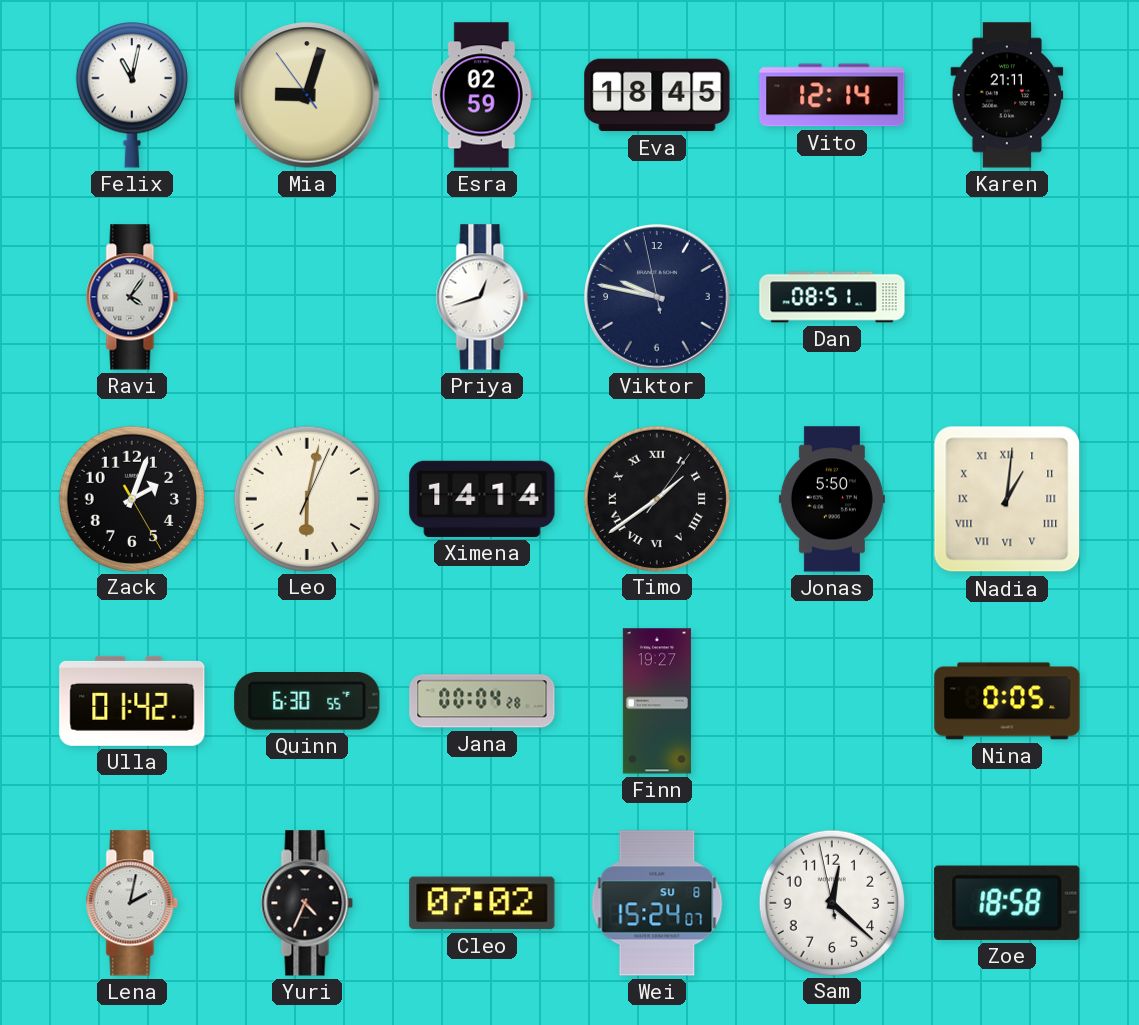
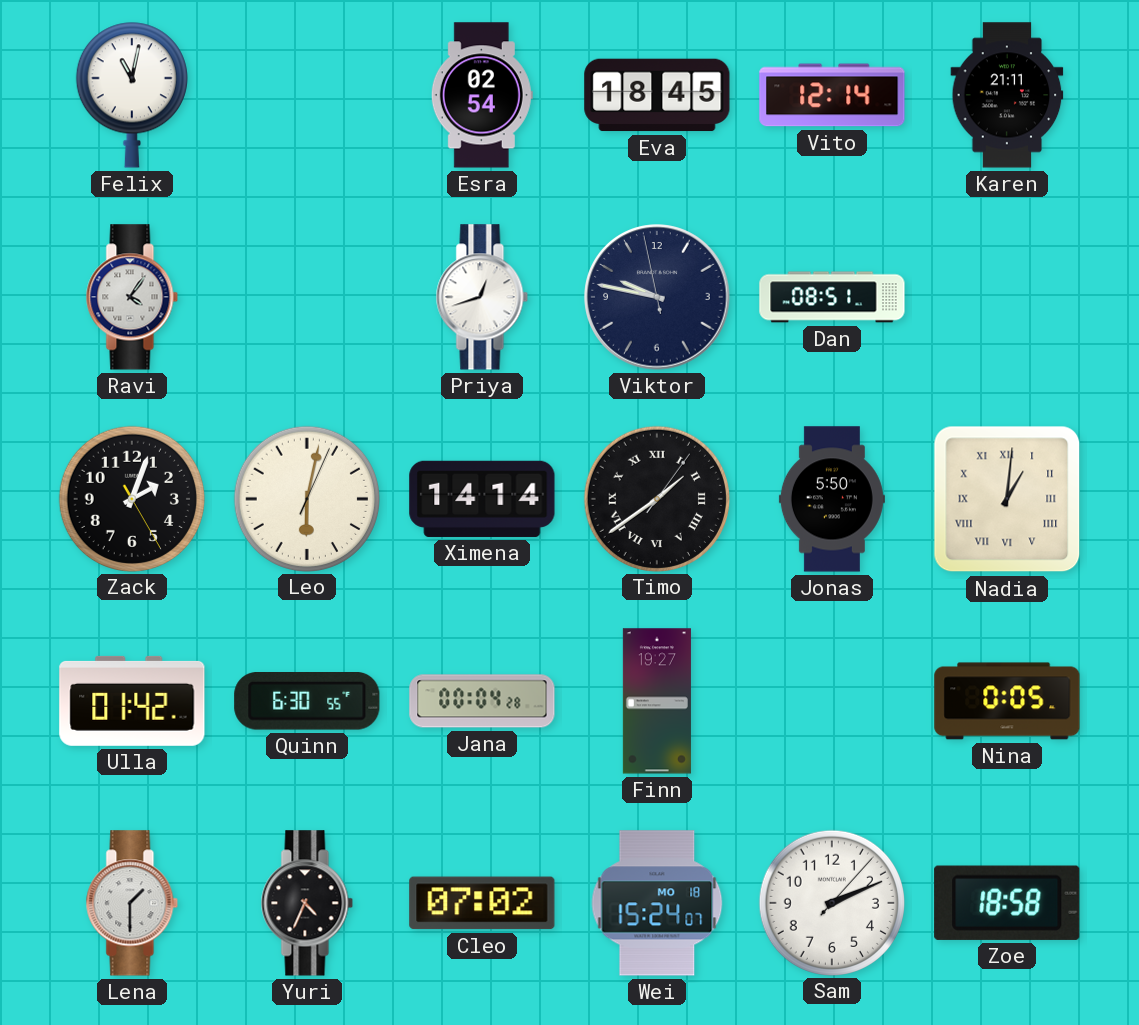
Mia: 9:02 -> none
Esra: 02:59 -> 02:54
Lena: 2:02 -> 1:30
Wei date: SU 8 -> MO 18
Sam: 12:21 -> 2:11
